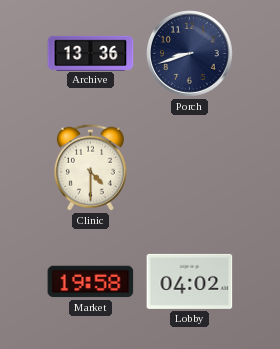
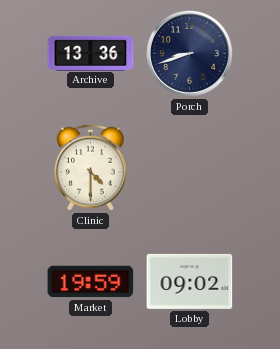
Market: 19:58 -> 19:59
Lobby: 04:02 -> 09:02
